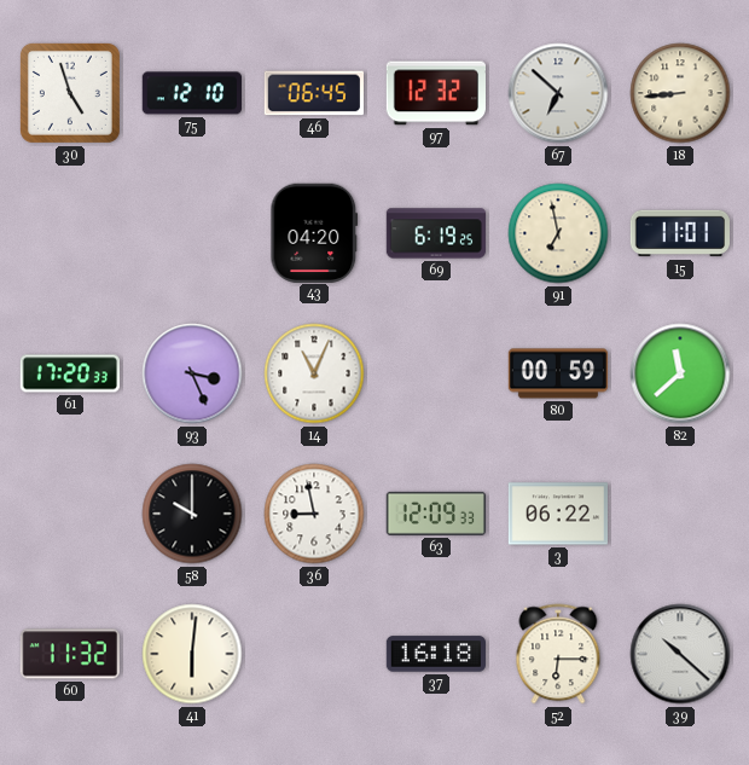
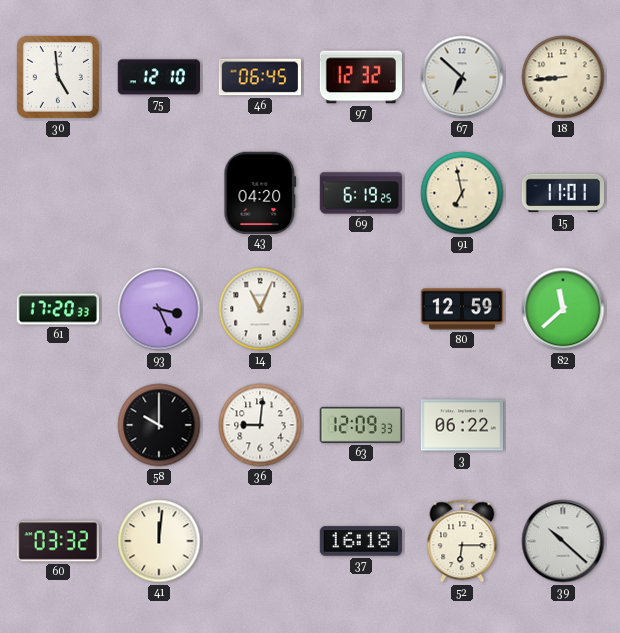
30: 4:57 -> 4:59
80: 00:59 -> 12:59
36: 8:58 -> 9:01
60: 11:32 -> 03:32
41: 6:01 -> 12:01
